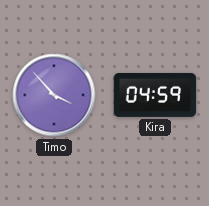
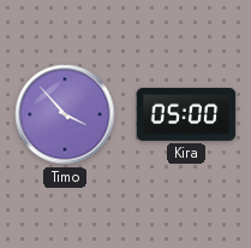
Kira: 04:59 -> 05:00
